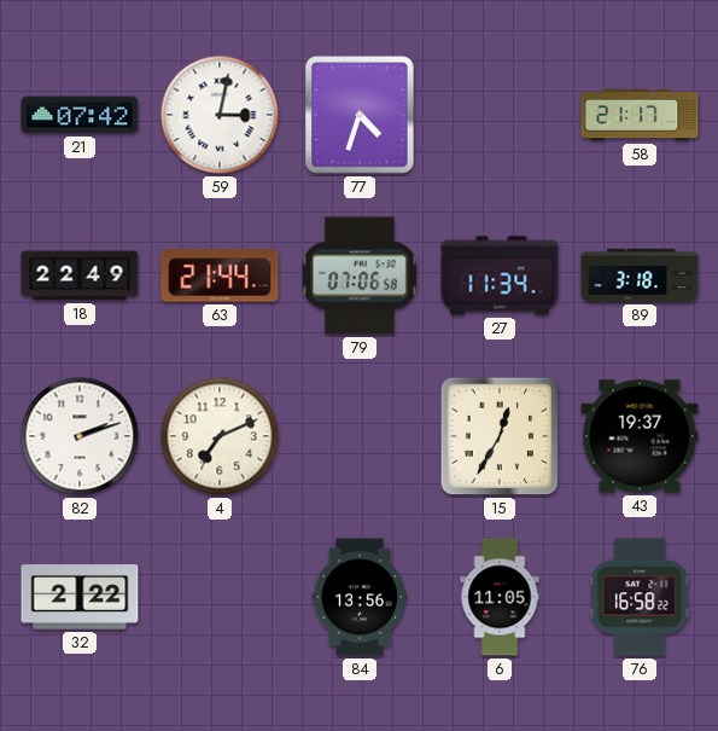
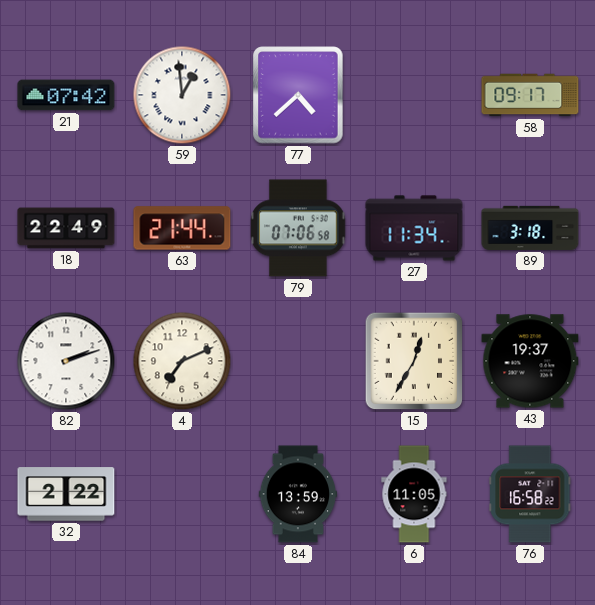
59: 3:02 -> 12:59
77: 4:33 -> 4:38
58: 21:17 -> 09:17
84: 13:56 -> 13:59
